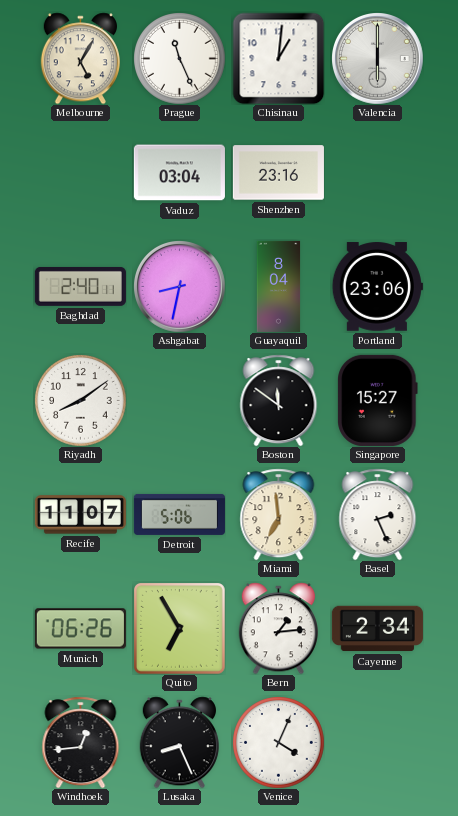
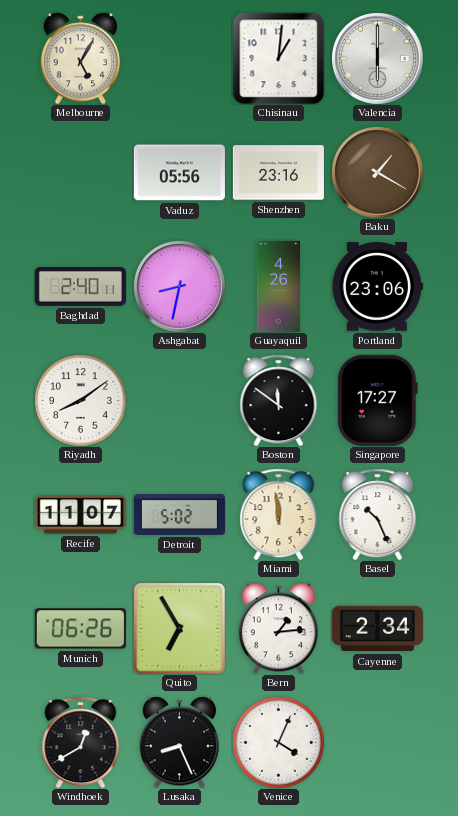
Prague: 11:26 -> none
Vaduz: 03:04 -> 05:56
Baku: none -> 1:20
Guayaquil: 8:04 -> 4:26
Singapore: 15:27 -> 17:27
Detroit: 5:06 -> 5:02
Miami: 6:59 -> 11:59
Basel: 2:26 -> 10:26
Windhoek: 12:44 -> 12:40
